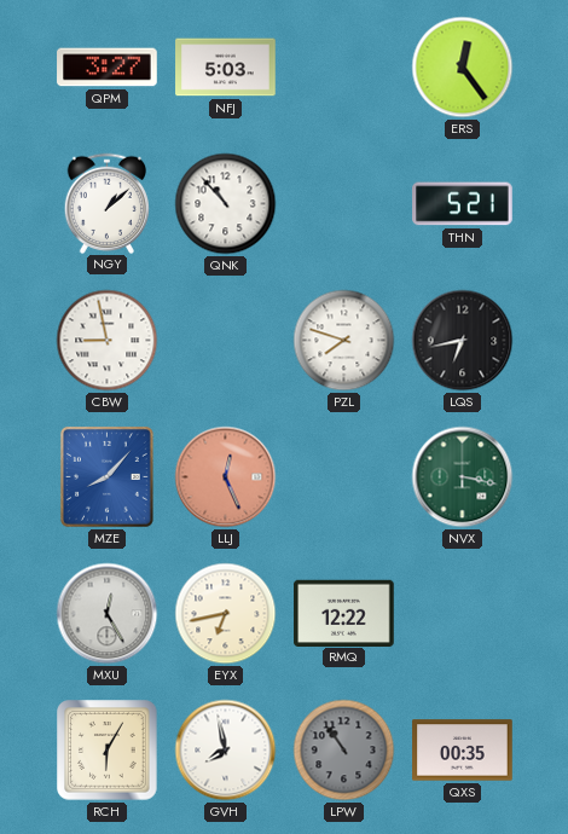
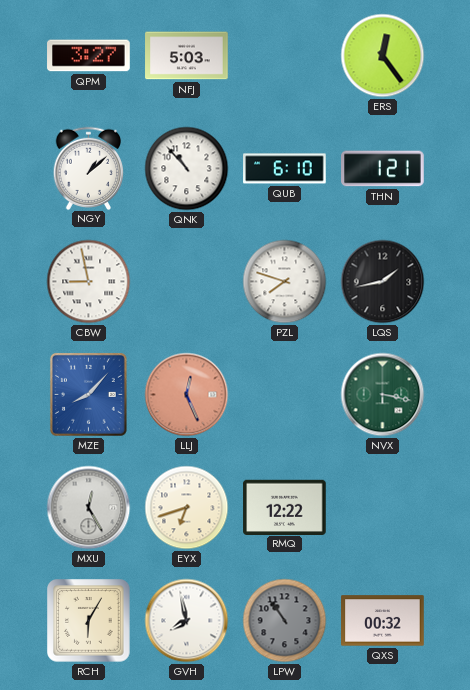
QUB: none -> 6:10
THN: 5:21 -> 1:21
LQS: 6:43 -> 1:43
EYX: 6:43 -> 6:42
QXS: 00:35 -> 00:32
